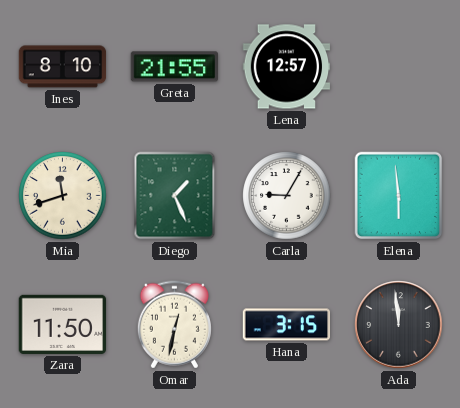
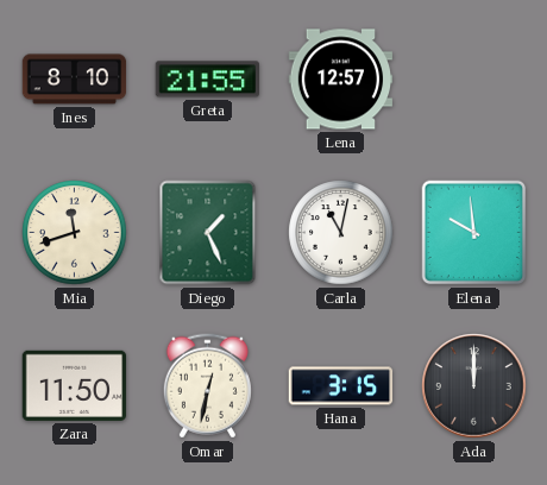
Carla: 9:05 -> 11:02
Elena: 5:59 -> 9:59
Ada: 11:59 -> 12:00
